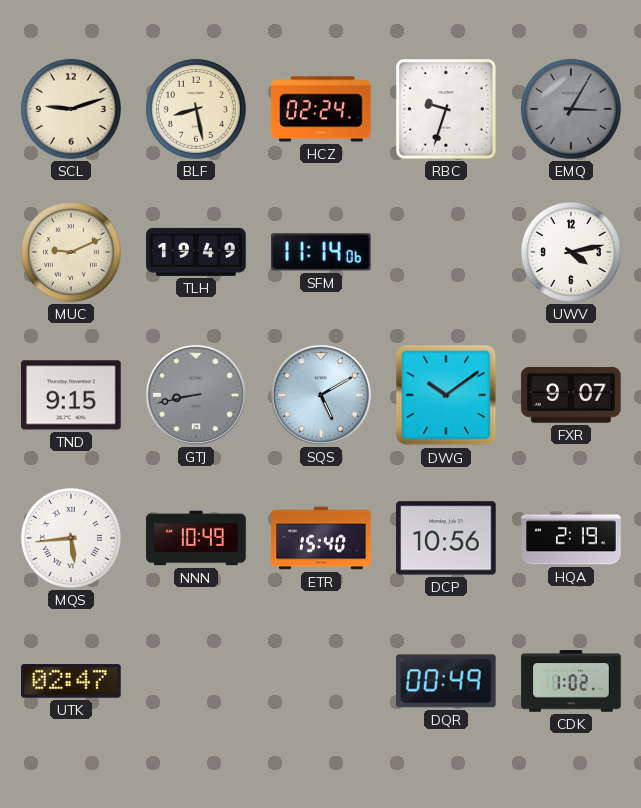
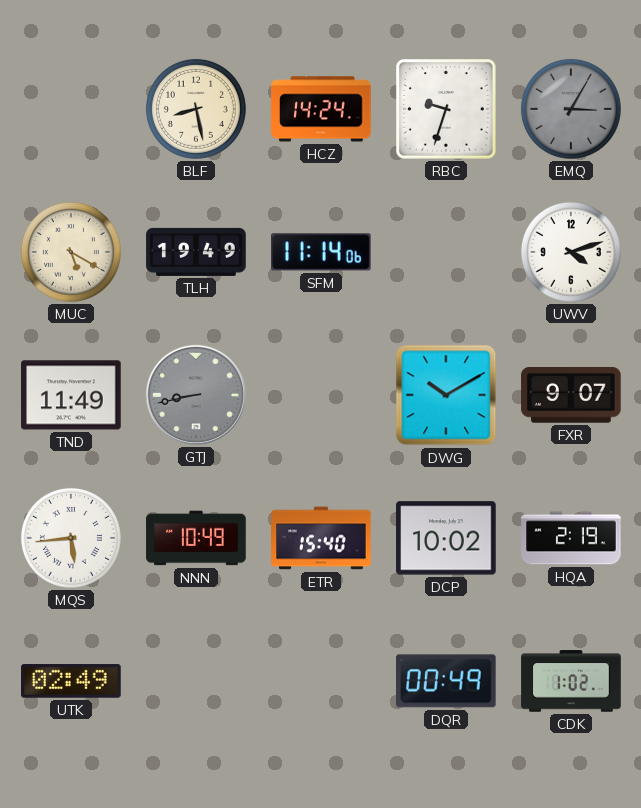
SCL: 9:12 -> none
HCZ: 02:24 -> 14:24
MUC: 9:11 -> 5:20
UWV: 4:13 -> 4:12
TND: 9:15 -> 11:49
SQS: 5:10 -> none
DWG: 10:09 -> 10:10
DCP: 10:56 -> 10:02
UTK: 02:47 -> 02:49
